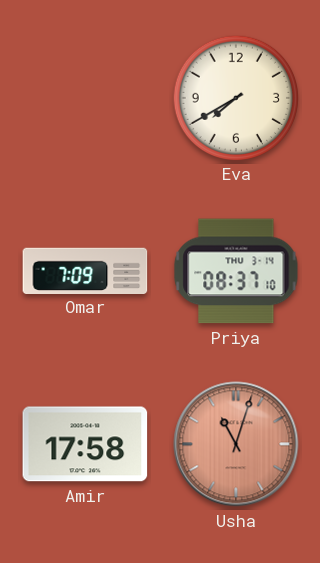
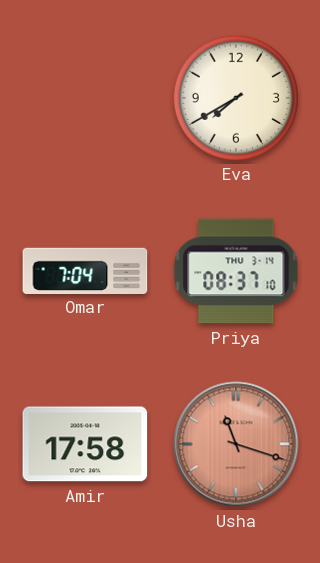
Omar: 7:09 -> 7:04
Usha: 11:03 -> 11:18
